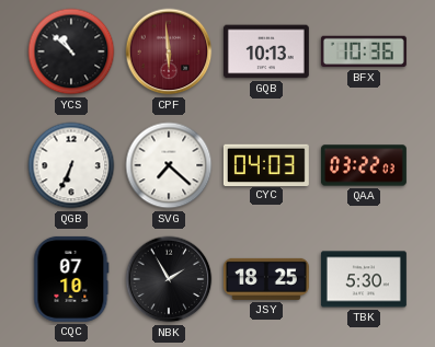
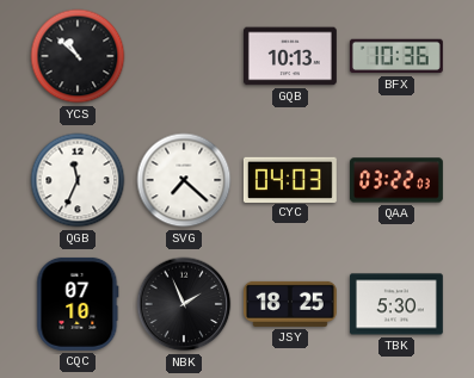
CPF: 5:59 -> none
QGB: 6:34 -> 11:34
NBK: 1:55 -> 1:56
